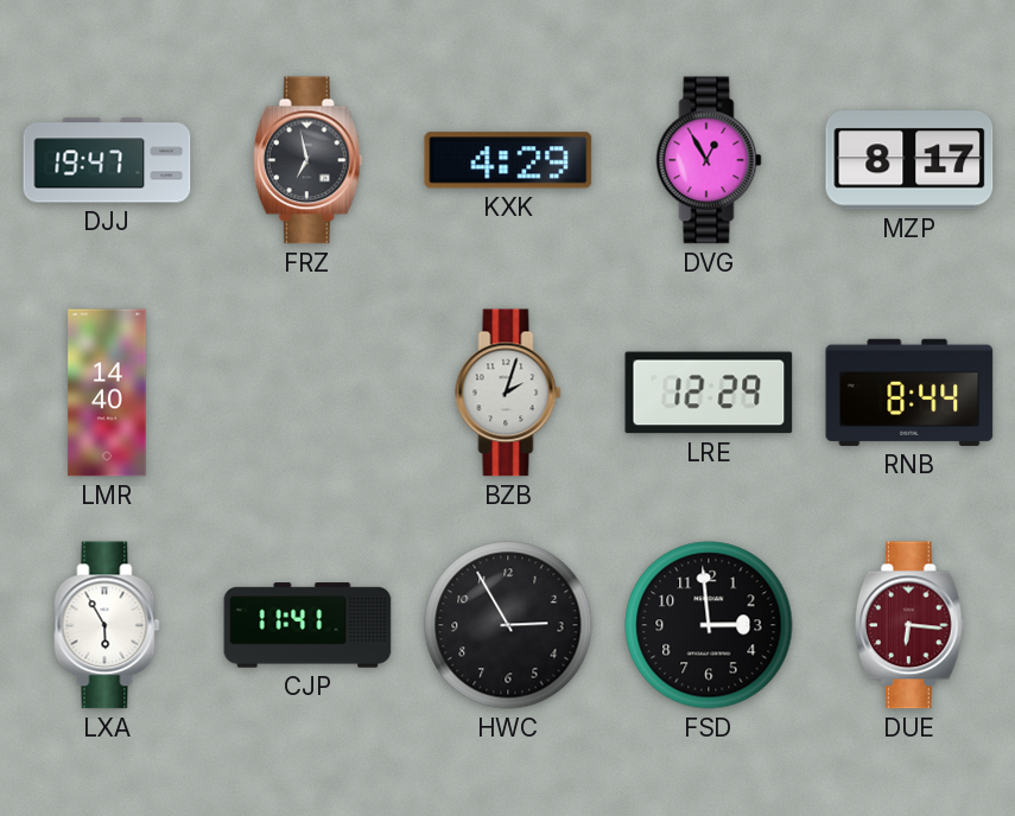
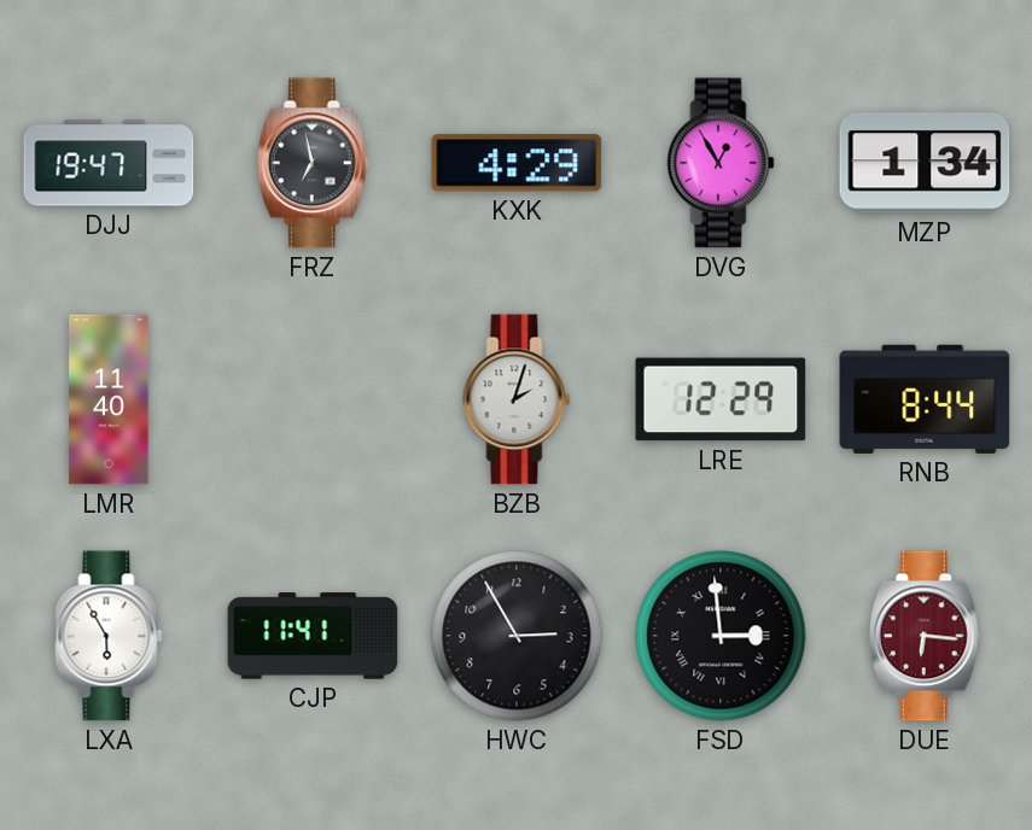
MZP: 8:17 -> 1:34
LMR: 14:40 -> 11:40
FSD numerals: Arabic -> Roman
